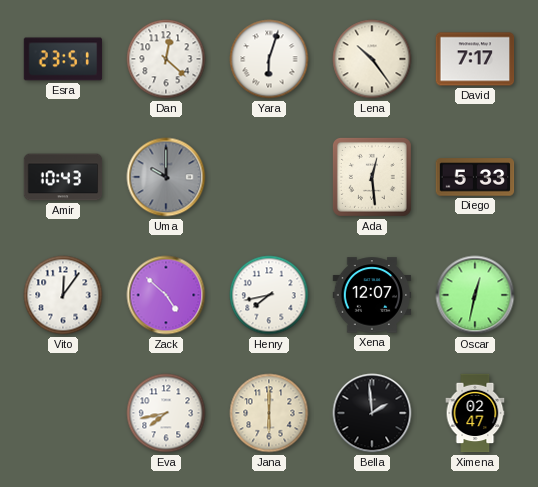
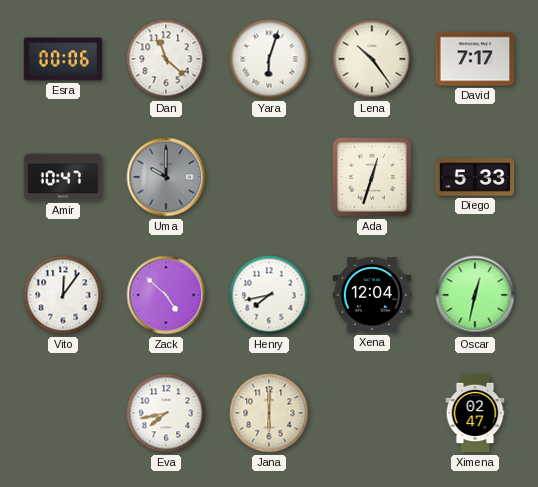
Esra: 23:51 -> 00:06
Dan: 12:22 -> 11:22
Amir: 10:43 -> 10:47
Ada: 12:29 -> 12:33
Xena: 12:07 -> 12:04
Bella: 1:59 -> none
